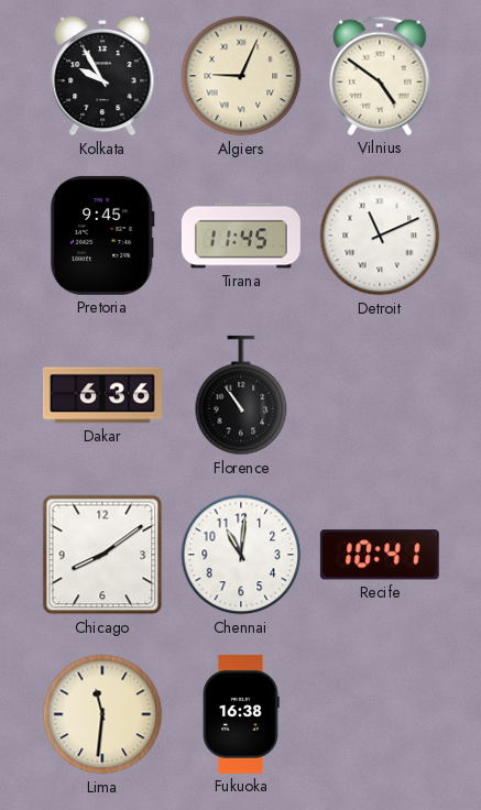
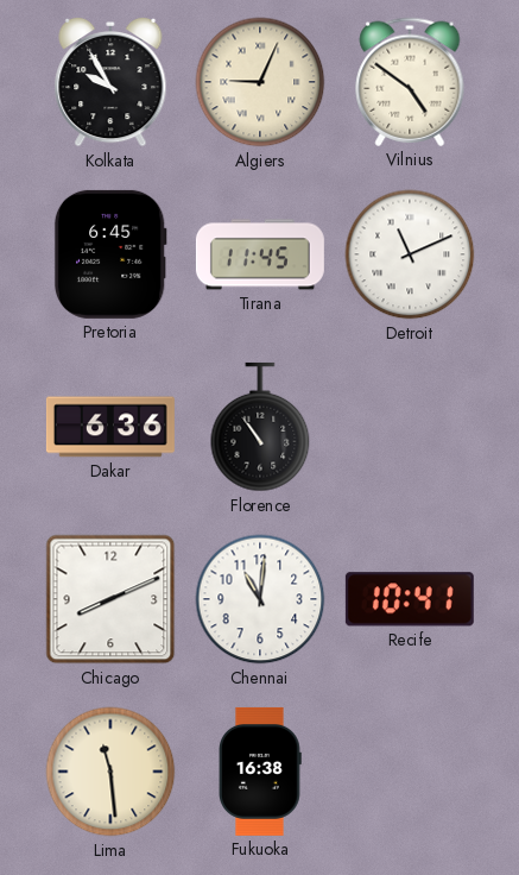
Pretoria: 9:45 -> 6:45
Chicago: 8:09 -> 8:11
Lima: 11:31 -> 11:29
